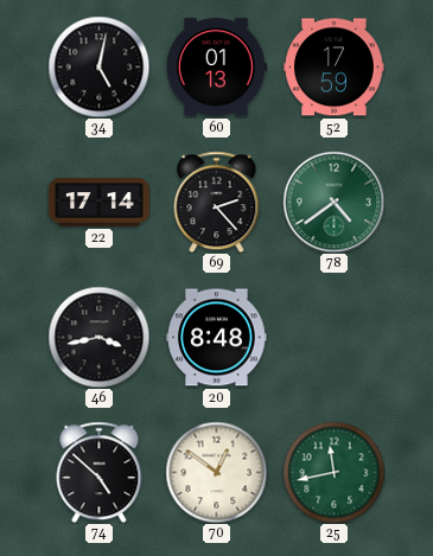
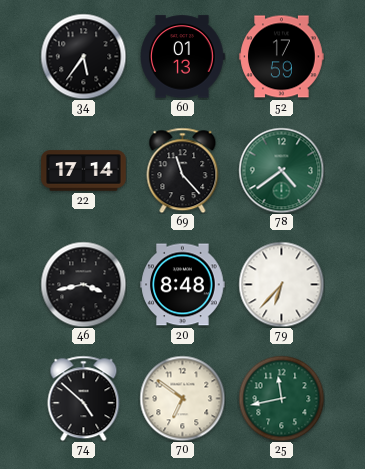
34: 5:02 -> 5:36
69: 2:23 -> 11:23
79: none -> 6:37
70: 12:51 -> 6:51
